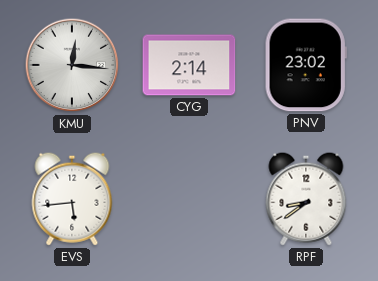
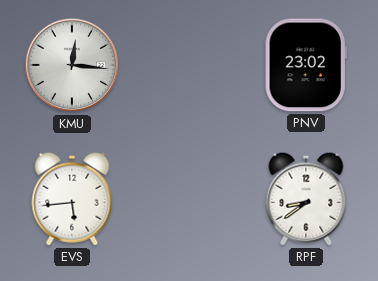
CYG: 2:14 -> none
